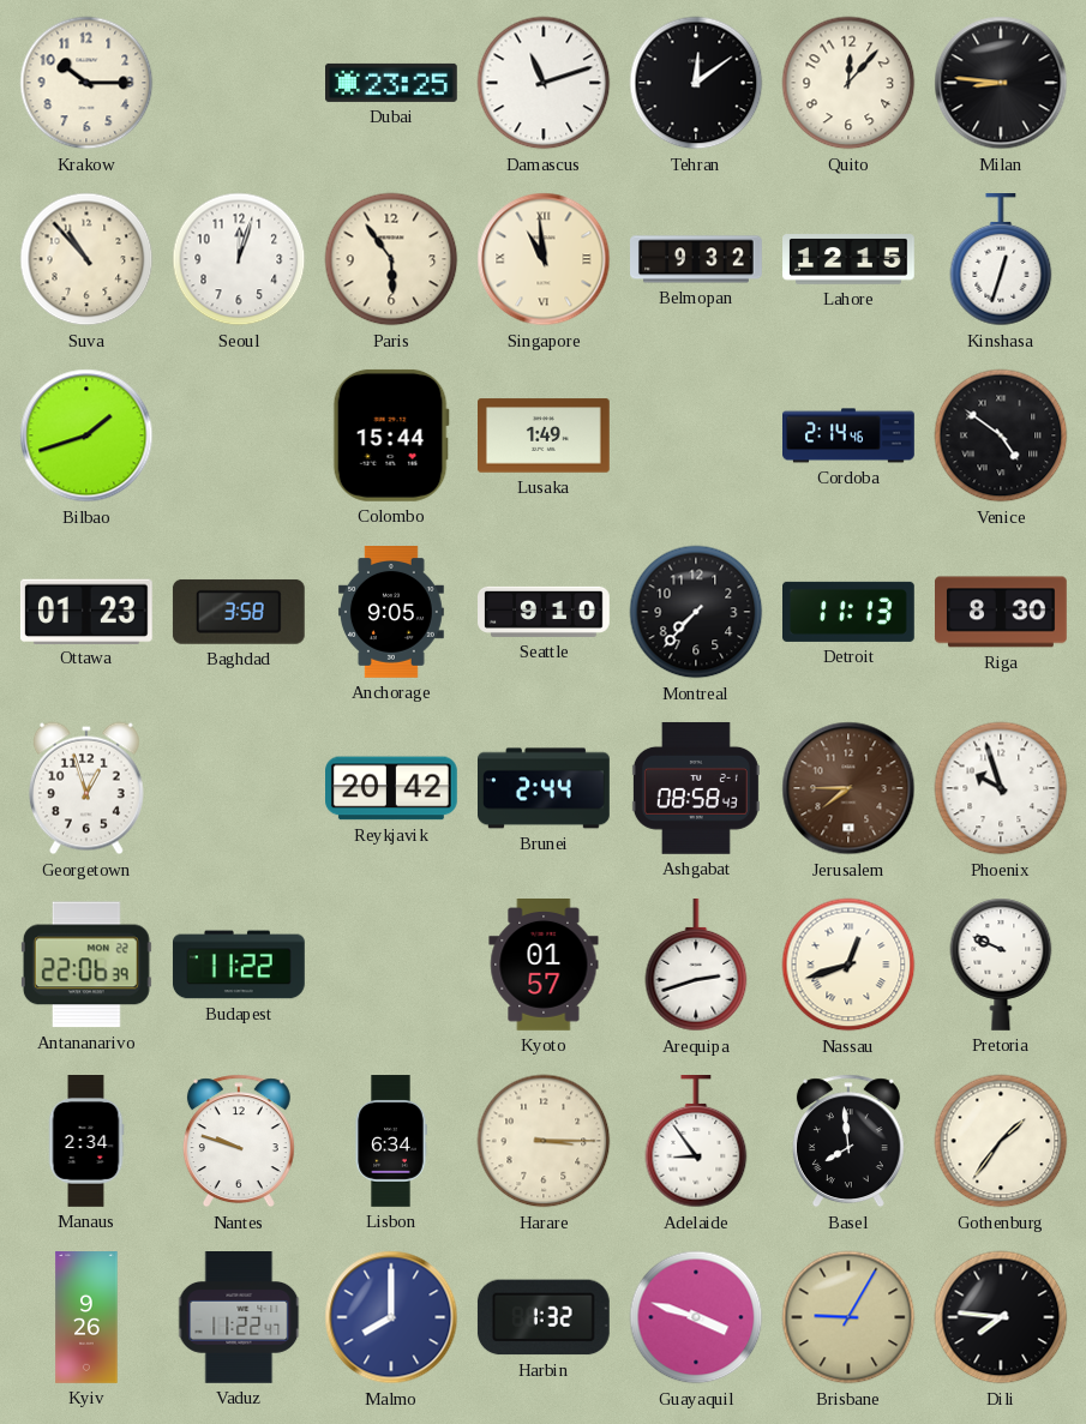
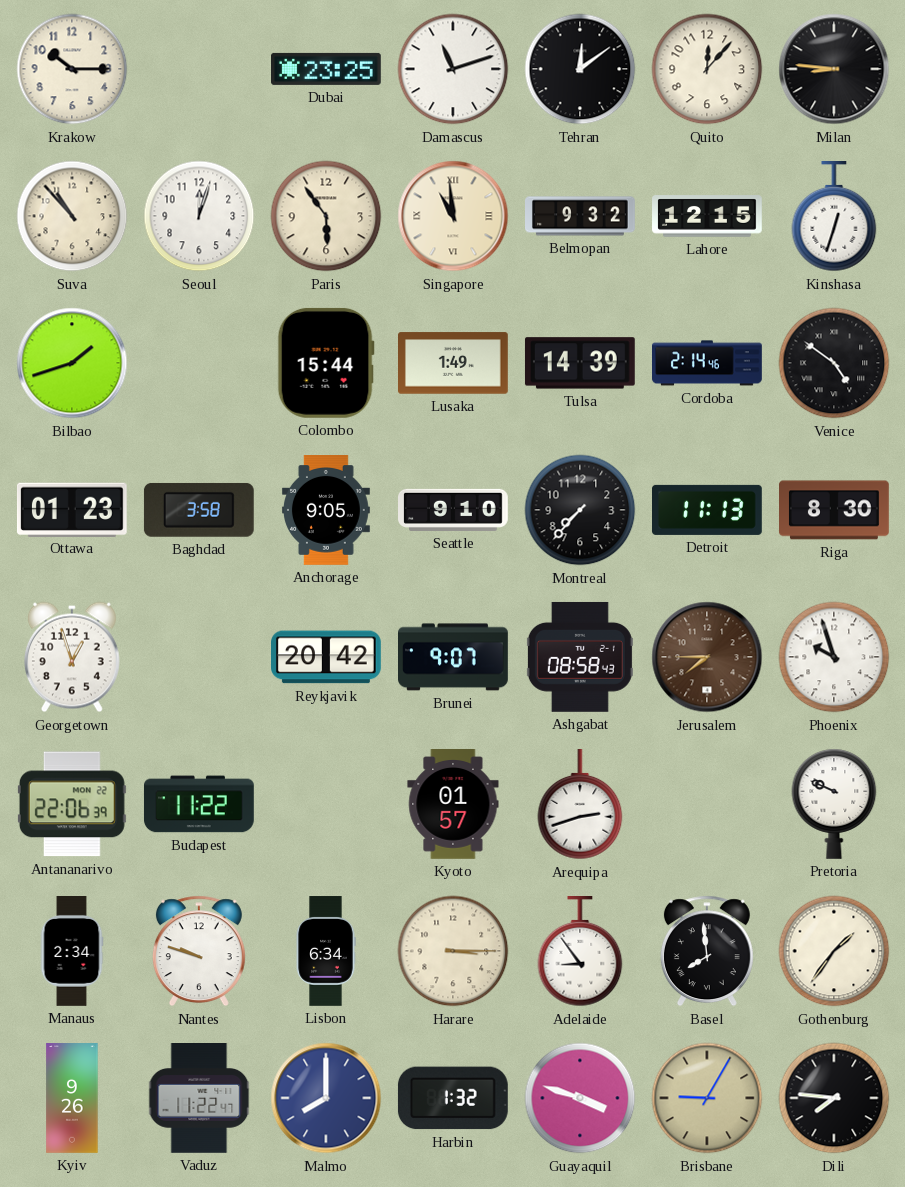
Tulsa: none -> 14:39
Brunei: 2:44 -> 9:07
Nassau: 12:42 -> none
